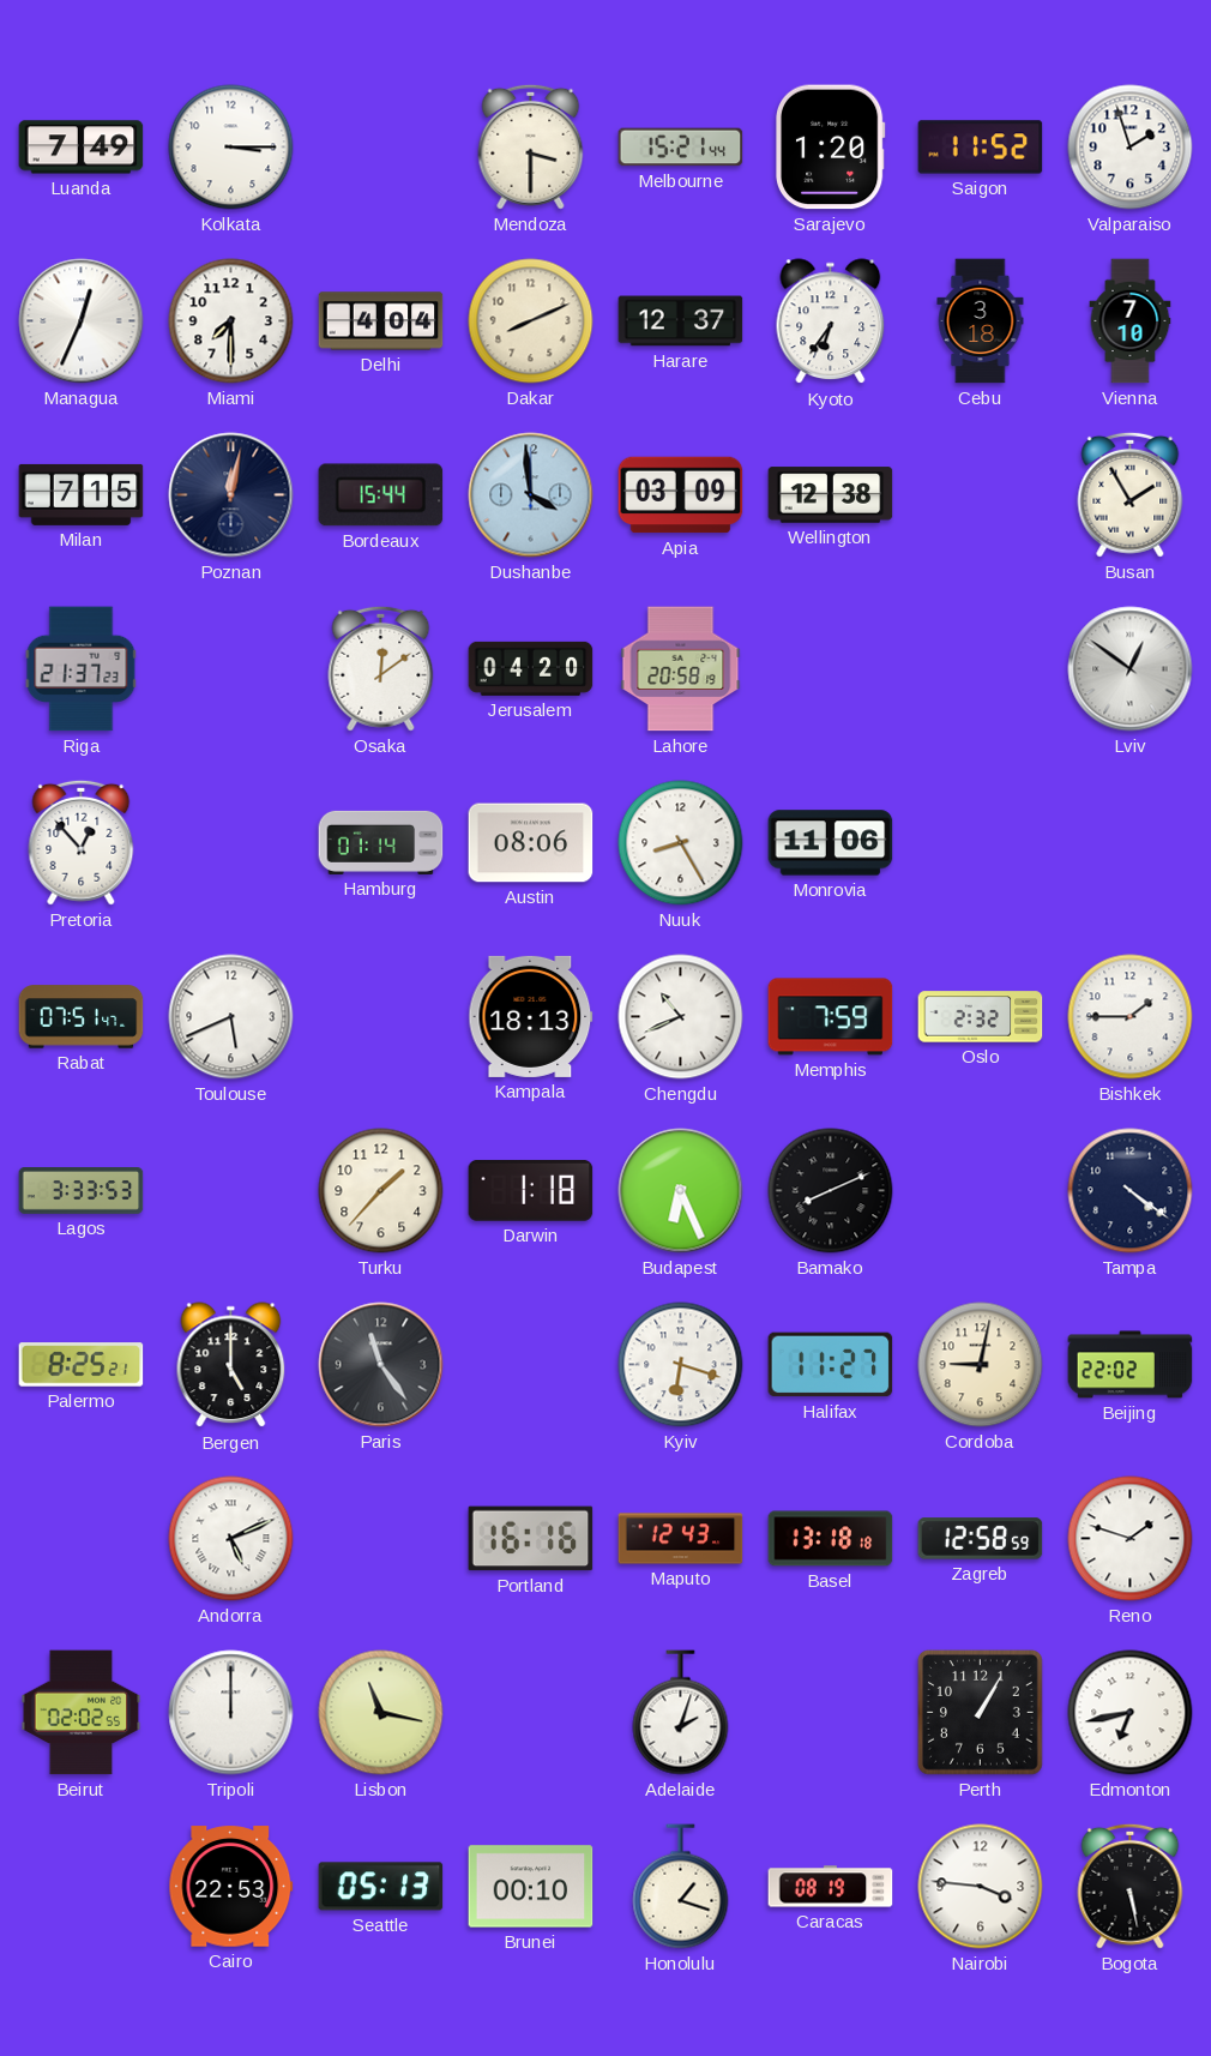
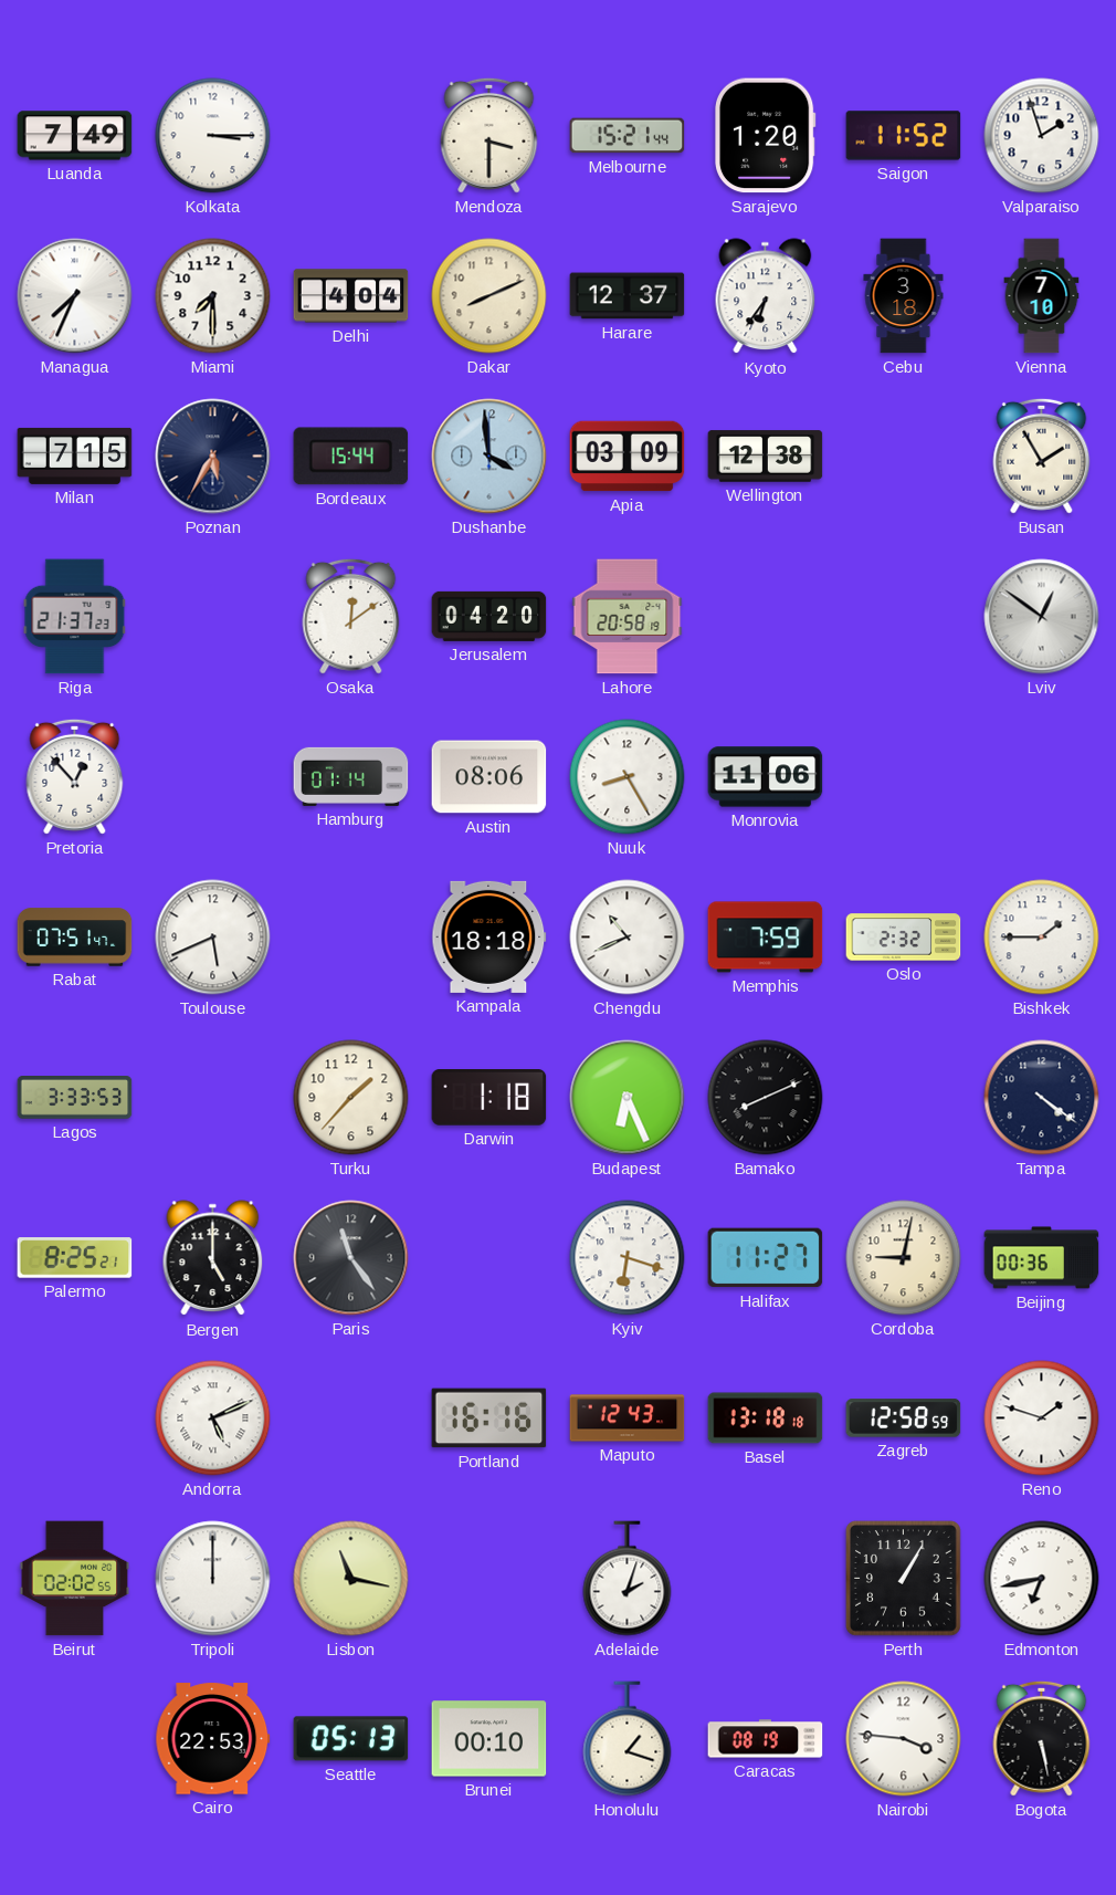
Managua: 12:34 -> 7:34
Poznan: 12:02 -> 5:35
Kampala: 18:13 -> 18:18
Beijing: 22:02 -> 00:36
